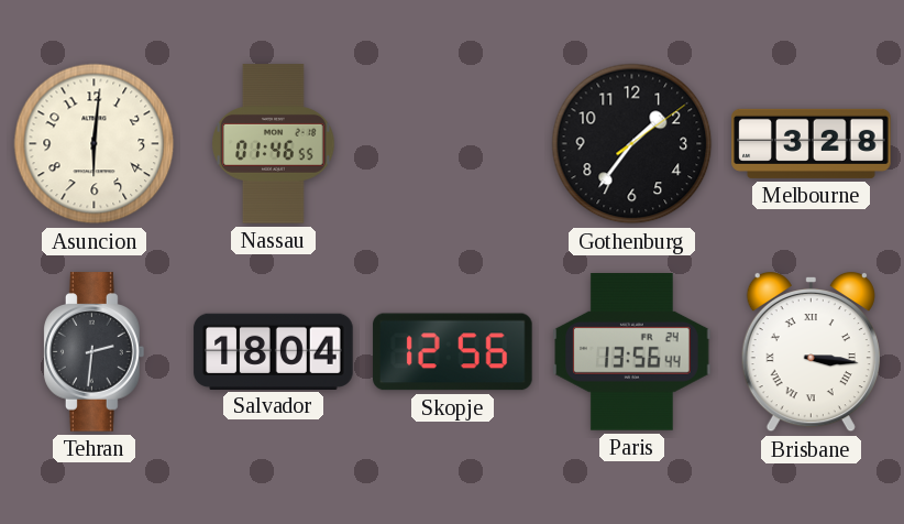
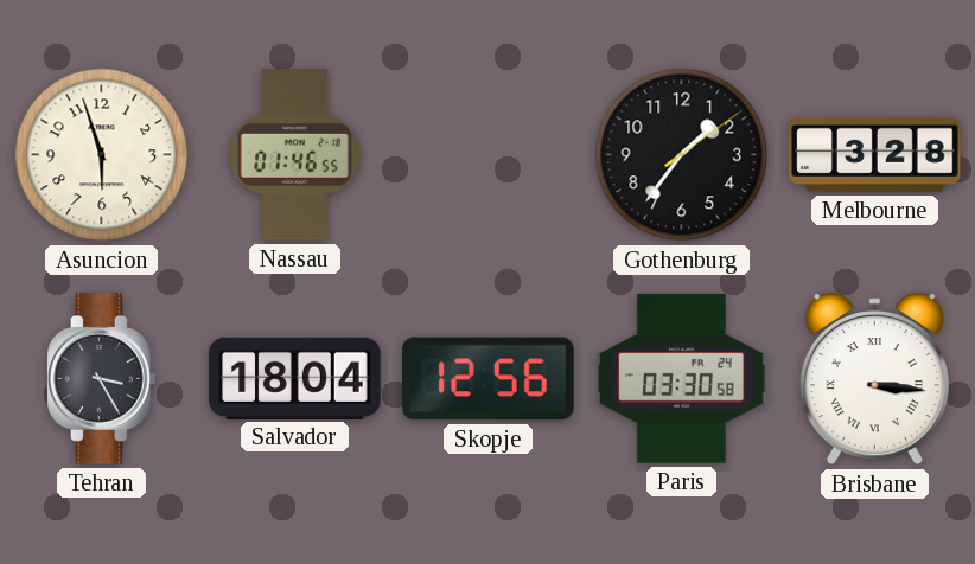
Asuncion: 6:01 -> 5:57
Tehran: 2:31 -> 3:25
Paris: 13:56 -> 03:30
